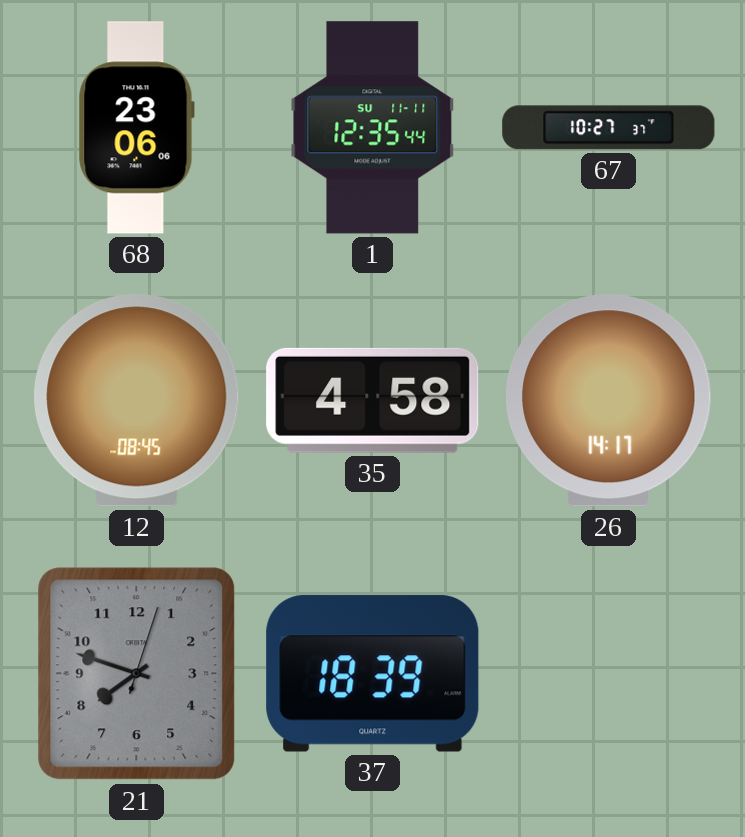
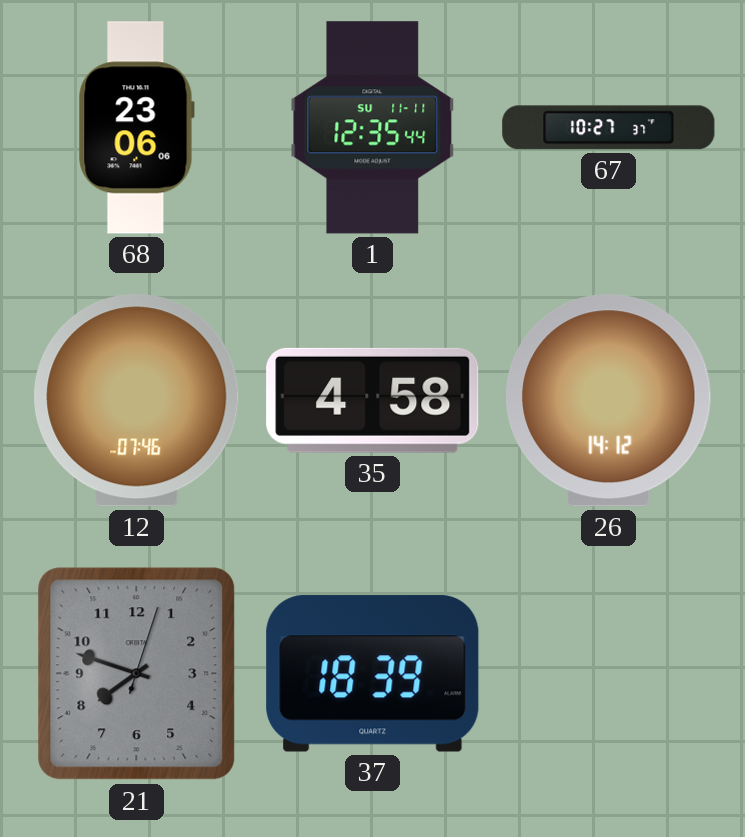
12: 08:45 -> 07:46
26: 14:17 -> 14:12
